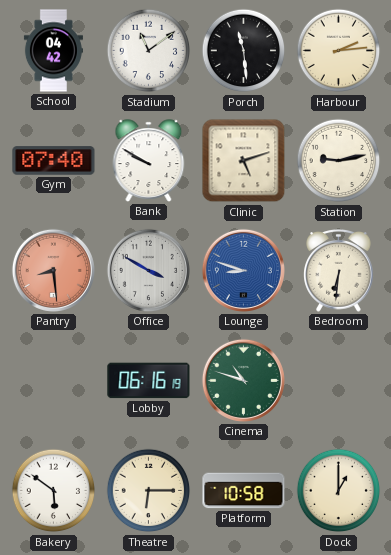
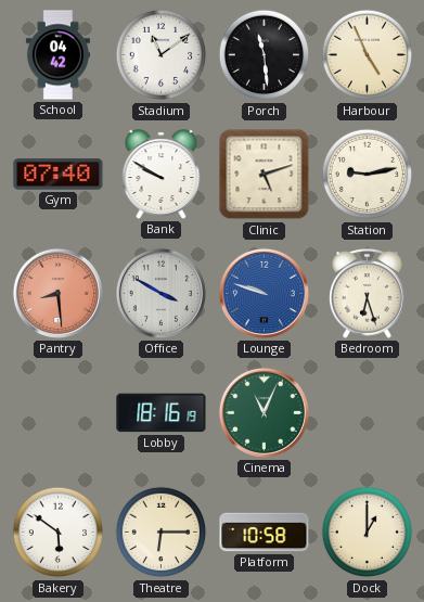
Harbour: 2:14 -> 4:56
Lounge: 8:48 -> 9:48
Bedroom: 6:31 -> 6:27
Lobby: 06:16 -> 18:16
Cinema: 10:48 -> 11:04
